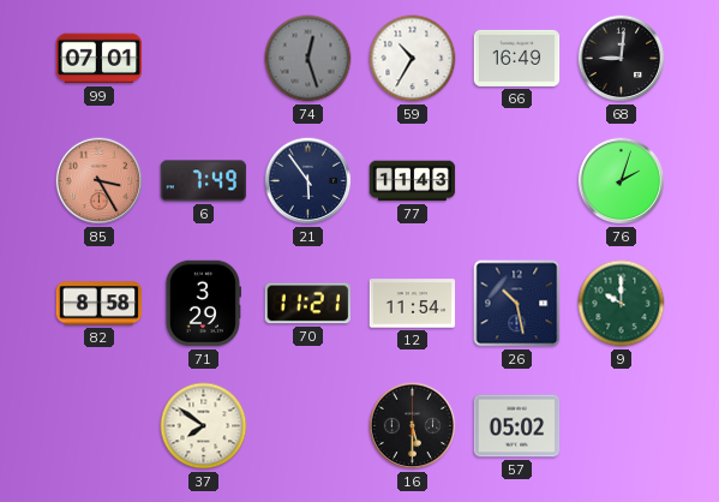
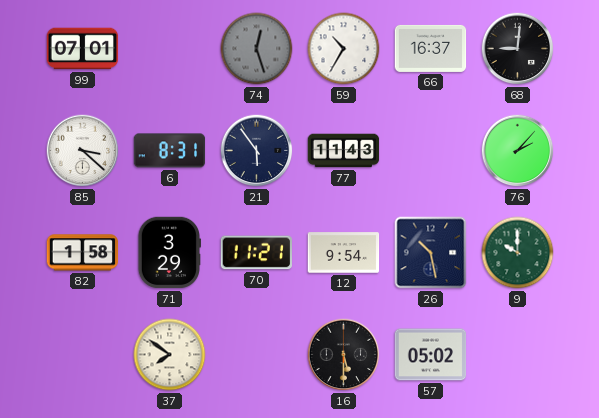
66: 16:49 -> 16:37
85: 3:25 -> 3:22
85 dial: salmon -> white
6: 7:49 -> 8:31
76: 2:03 -> 2:07
82: 8:58 -> 1:58
12: 11:54 -> 9:54
